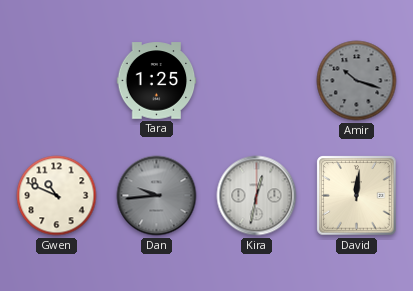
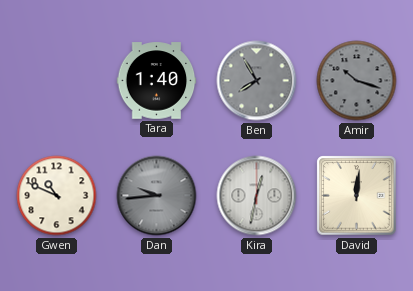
Tara: 1:25 -> 1:40
Ben: none -> 7:55
